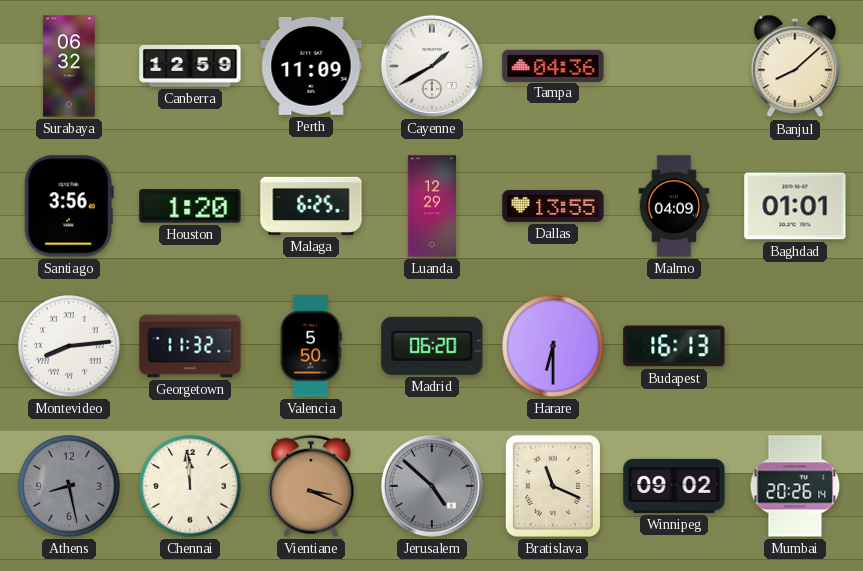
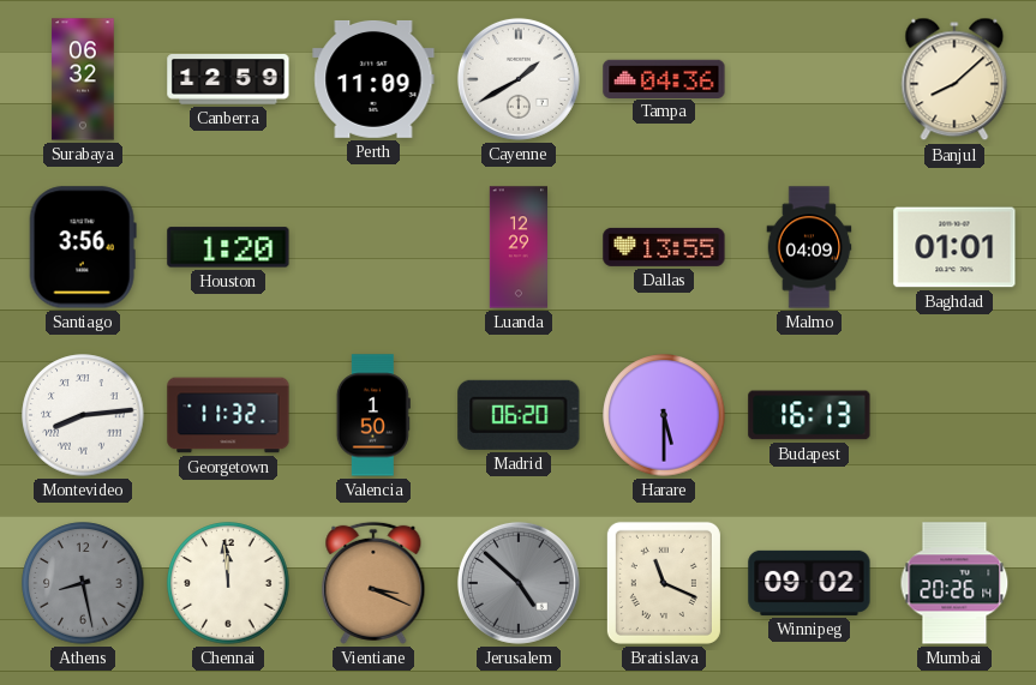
Malaga: 6:25 -> none
Valencia: 5:50 -> 1:50
Harare: 6:30 -> 5:30
